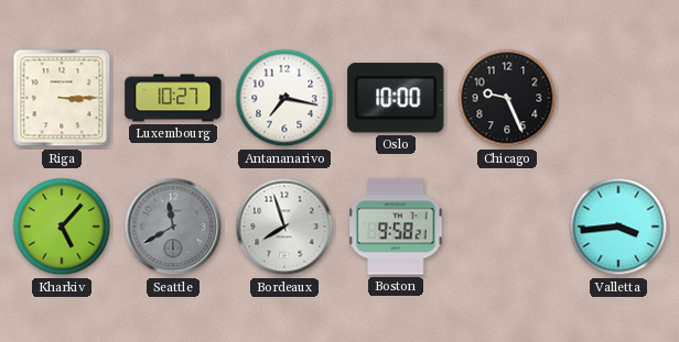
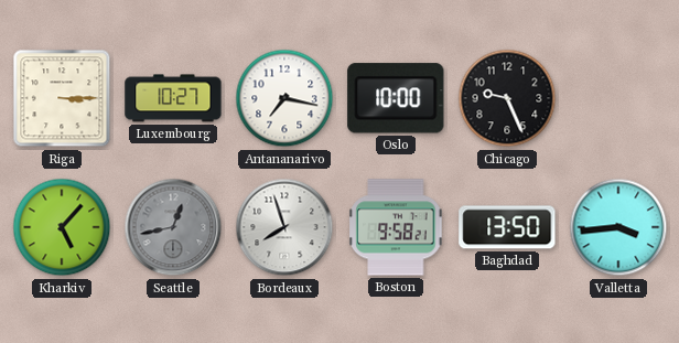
Seattle: 11:40 -> 12:43
Baghdad: none -> 13:50
